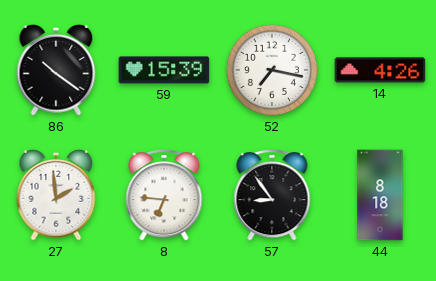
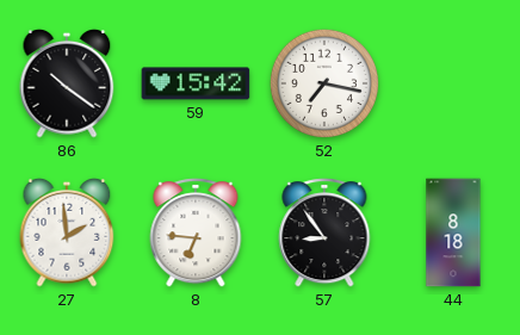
59: 15:39 -> 15:42
14: 4:26 -> none
